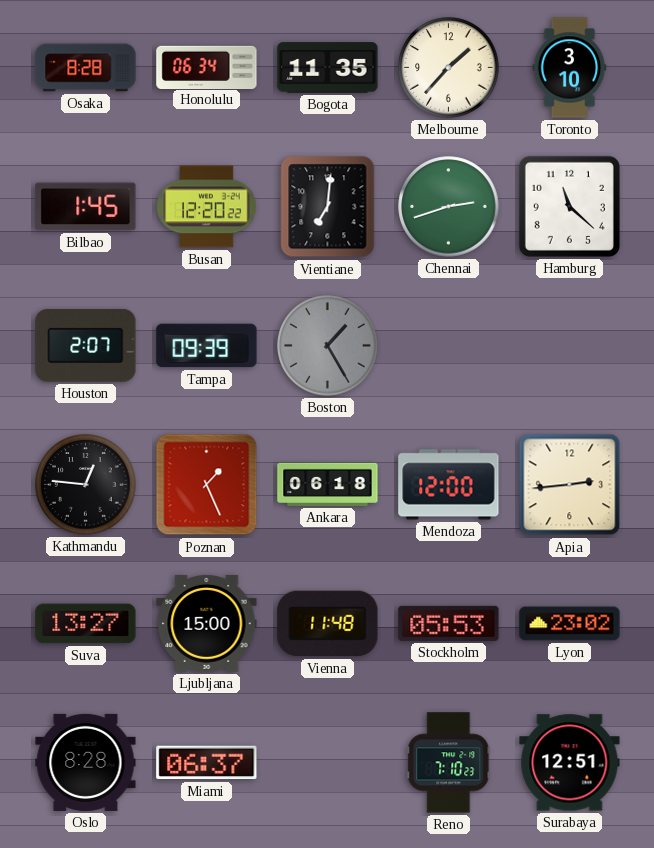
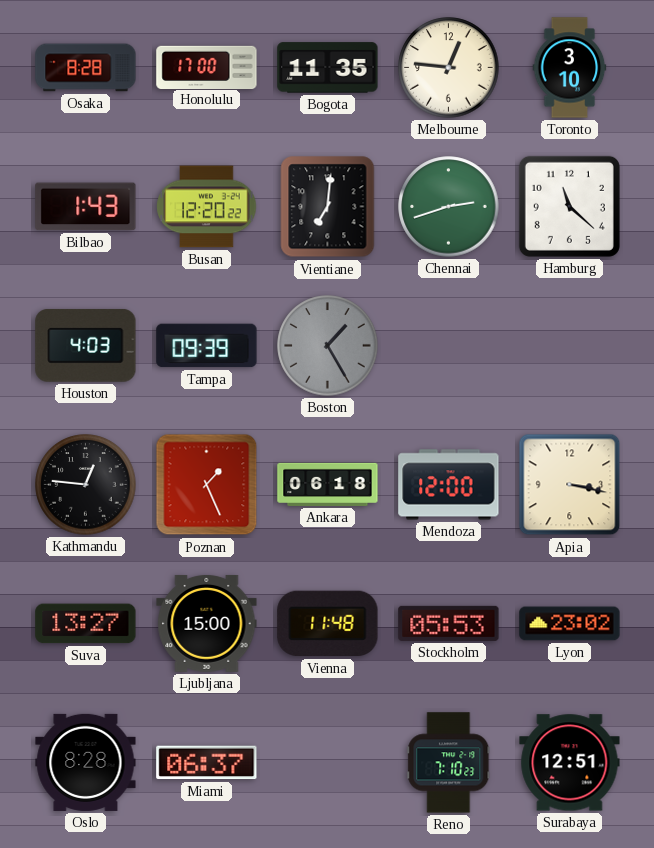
Honolulu: 06:34 -> 17:00
Melbourne: 1:37 -> 12:46
Bilbao: 1:45 -> 1:43
Houston: 2:07 -> 4:03
Apia: 2:44 -> 3:17
